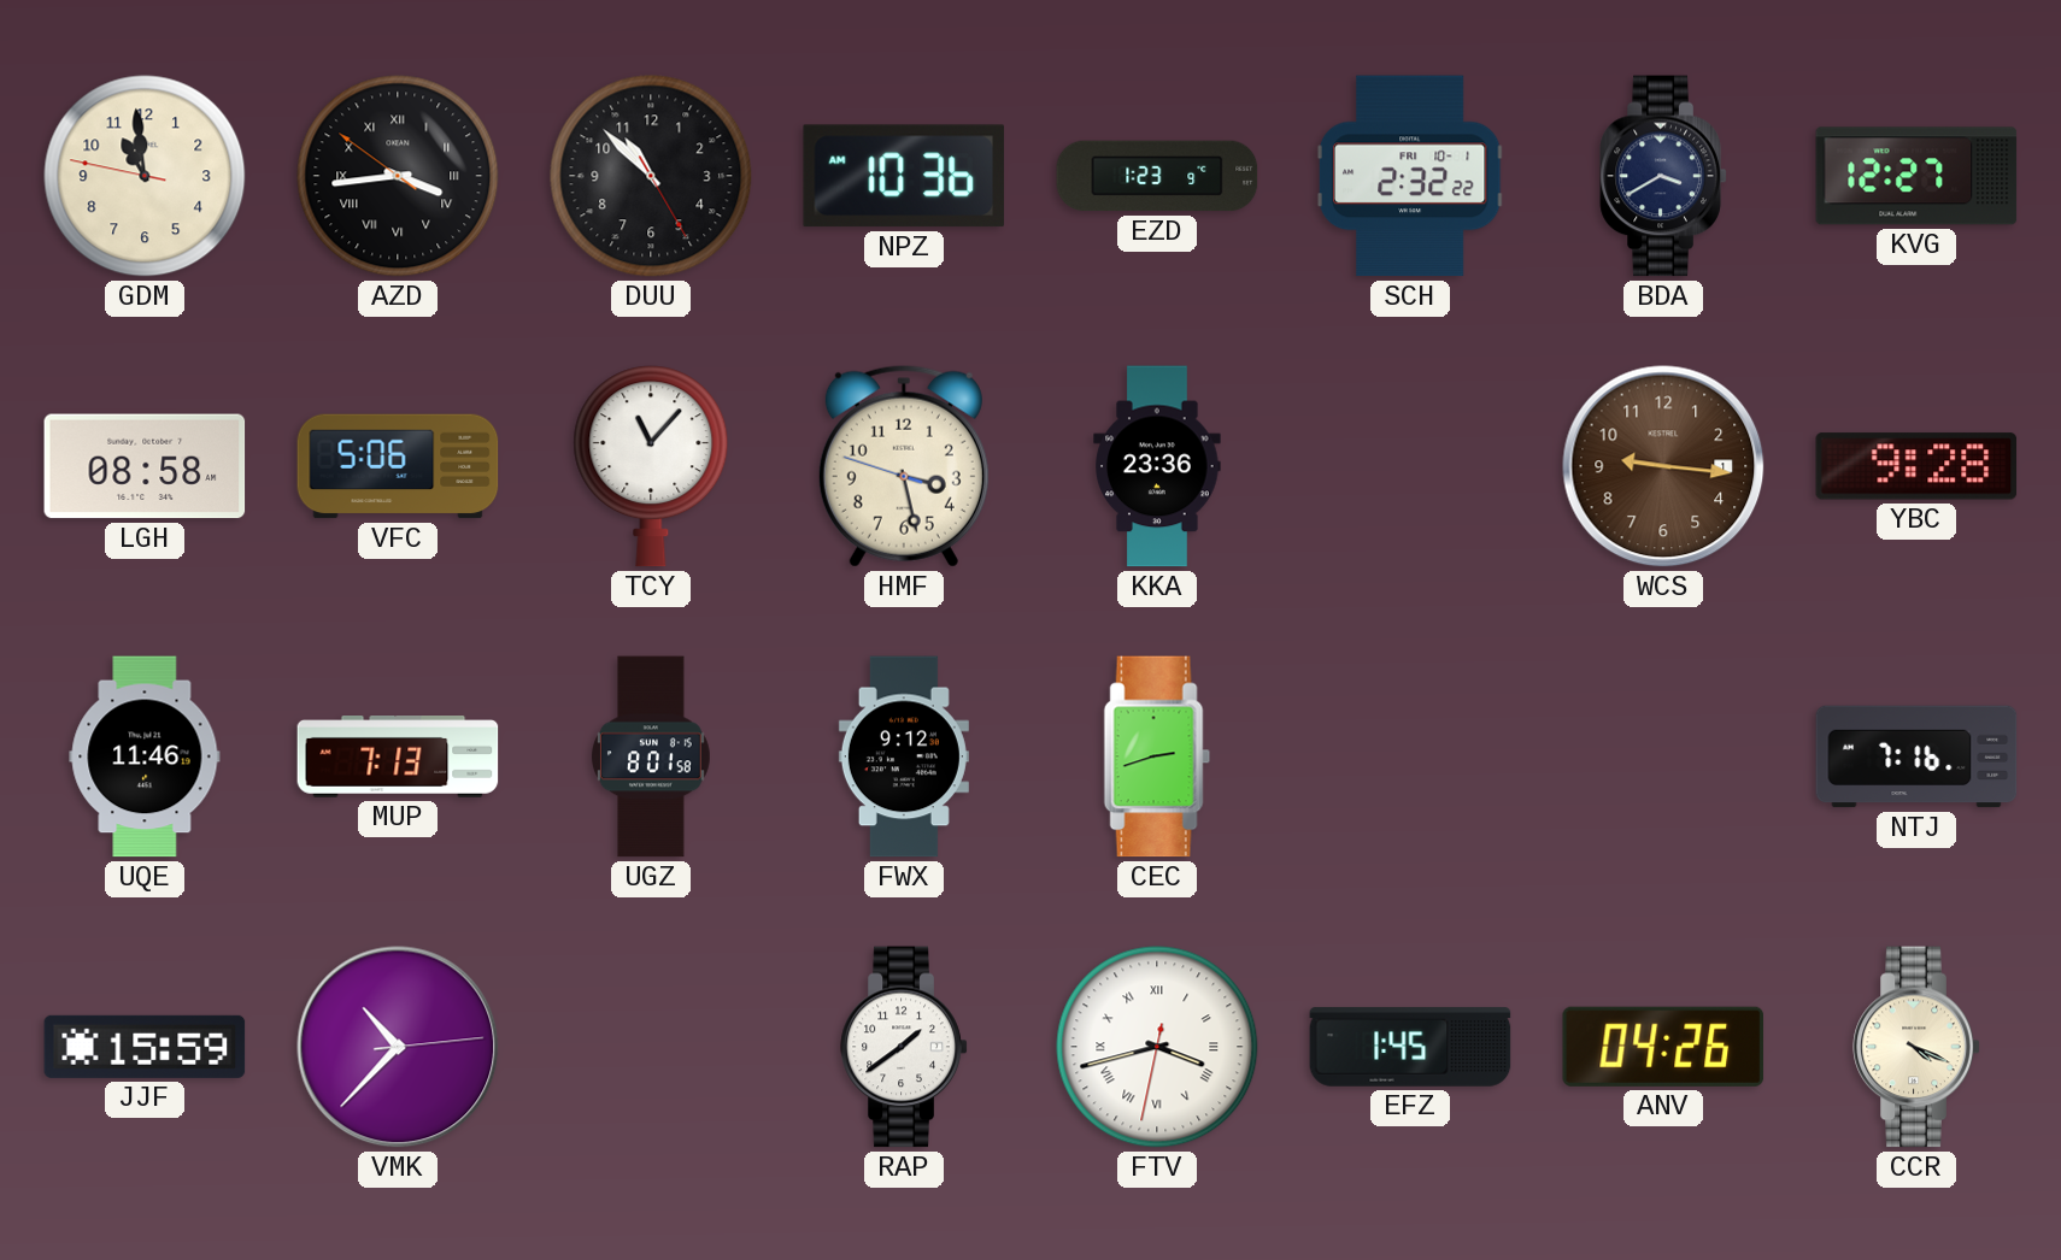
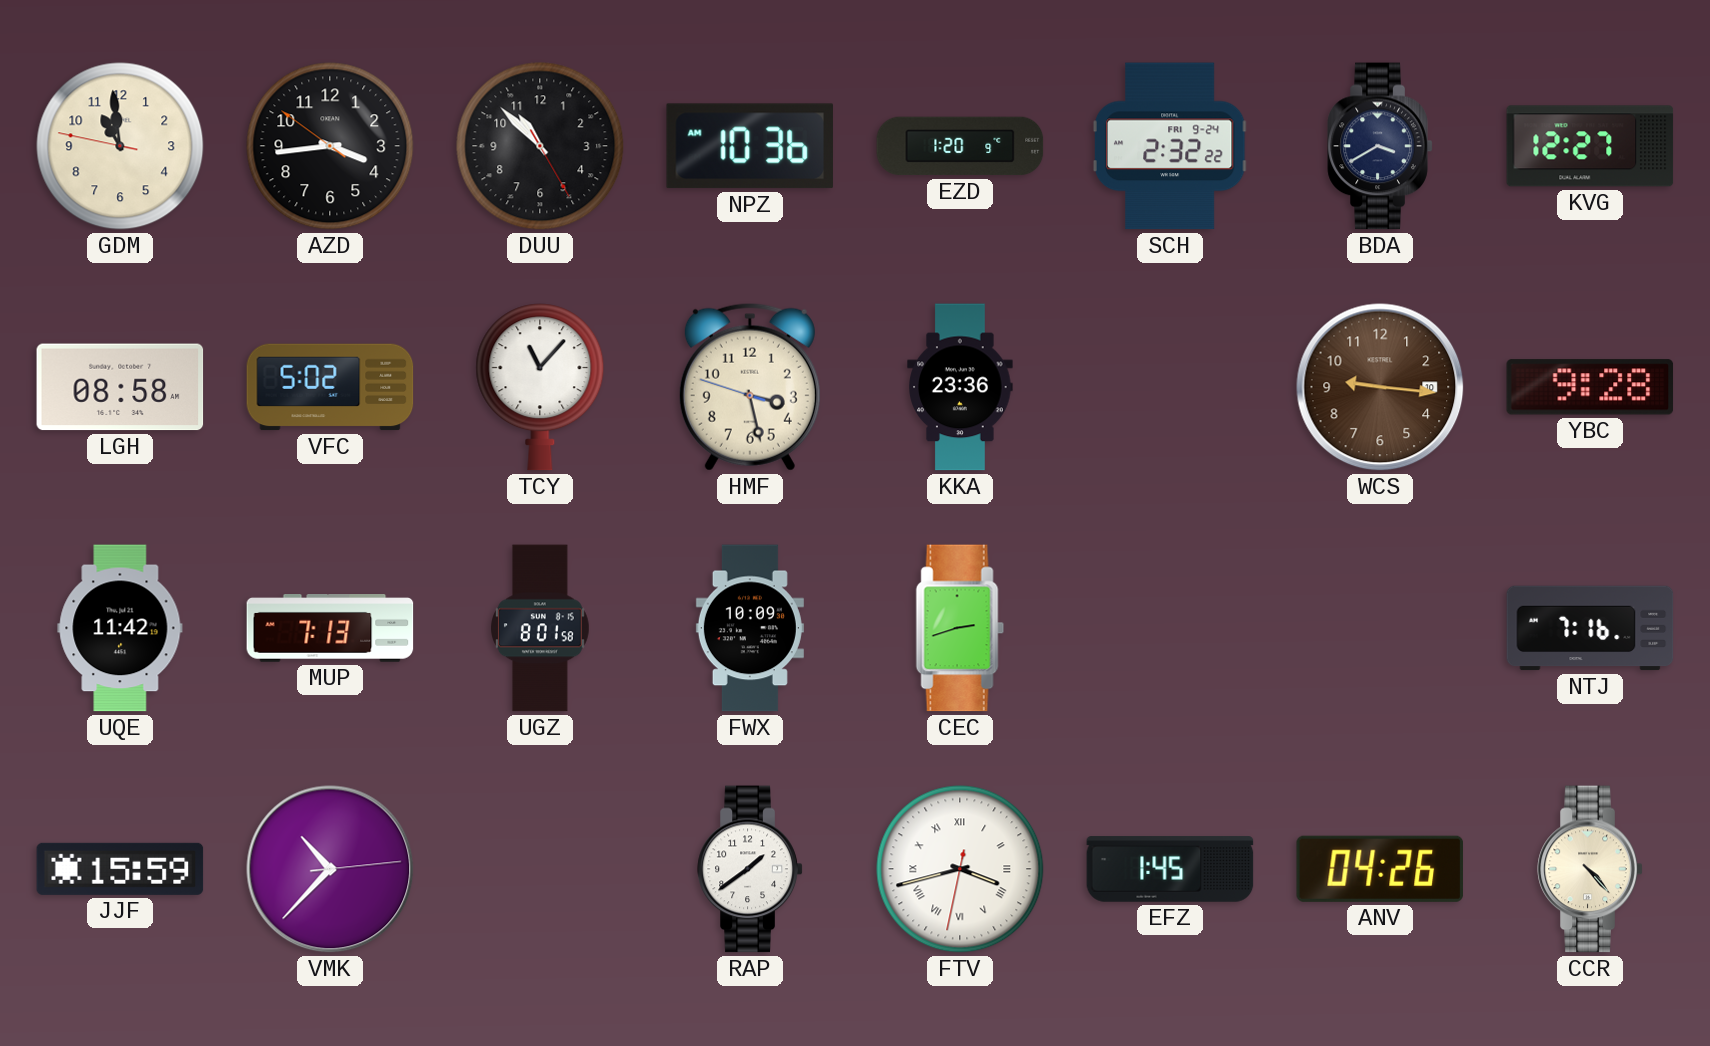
AZD numerals: Roman -> Arabic
EZD: 1:23 -> 1:20
SCH date: FRI 10-1 -> FRI 9-24
VFC: 5:06 -> 5:02
WCS date: 1 -> 10
UQE: 11:46 -> 11:42
FWX: 9:12 -> 10:09
CCR: 4:19 -> 4:23
